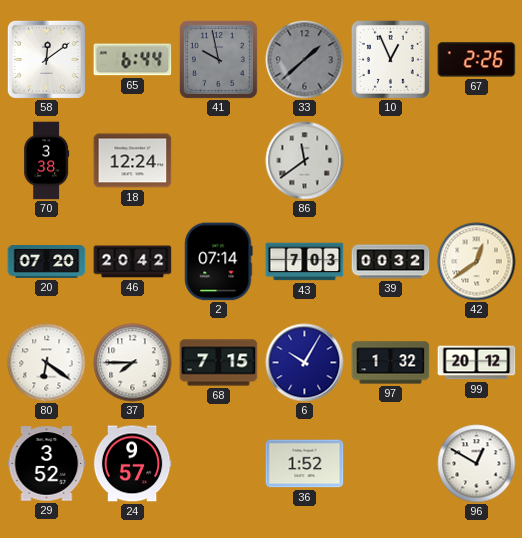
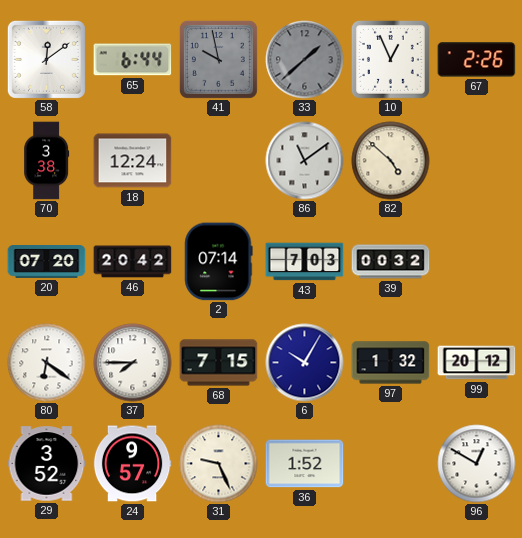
86: 11:39 -> 11:09
82: none -> 4:52
42: 12:39 -> none
31: none -> 9:26
